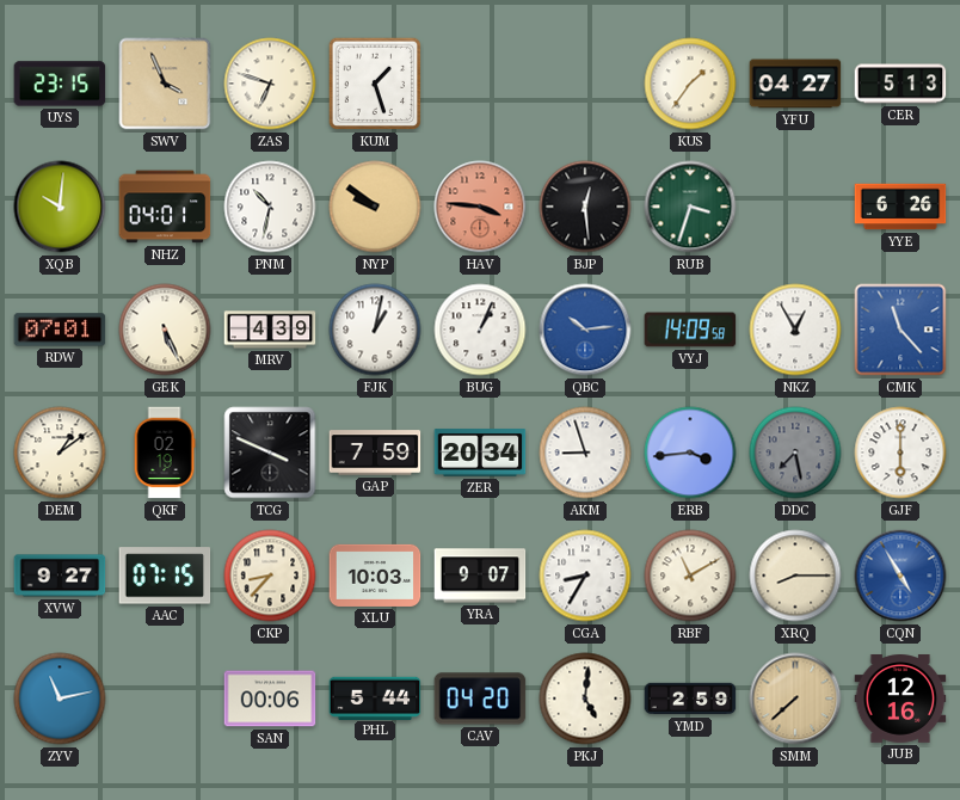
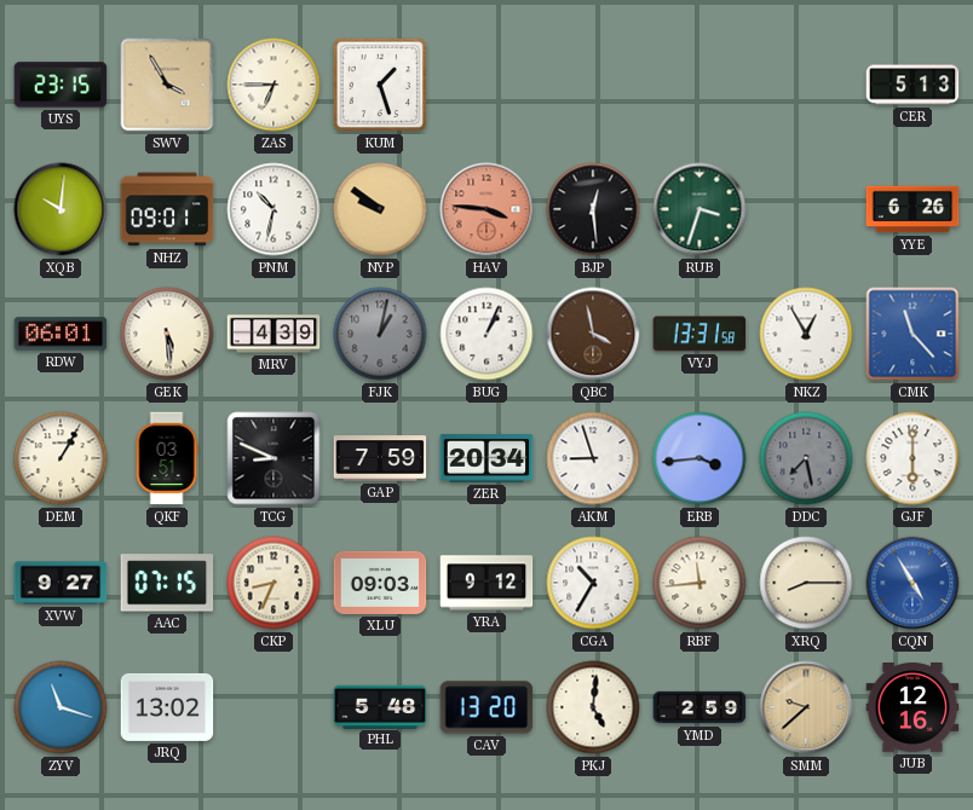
SWV: 3:56 -> 3:55
ZAS: 6:48 -> 6:45
KUS: 1:36 -> none
YFU: 04:27 -> none
NHZ: 04:01 -> 09:01
RDW: 07:01 -> 06:01
GEK: 5:26 -> 5:29
FJK dial: white -> grey
QBC: 10:14 -> 3:58
QBC dial: blue -> brown
VYJ: 14:09 -> 13:31
DEM: 1:09 -> 1:05
QKF: 02:19 -> 03:51
TCG: 3:49 -> 8:49
CKP: 8:37 -> 8:34
XLU: 10:03 -> 09:03
YRA: 9:07 -> 9:12
CGA: 8:35 -> 10:35
RBF: 11:10 -> 11:44
ZYV: 11:13 -> 11:18
JRQ: none -> 13:02
SAN: 00:06 -> none
PHL: 5:44 -> 5:48
CAV: 04:20 -> 13:20
SMM: 7:38 -> 9:38
